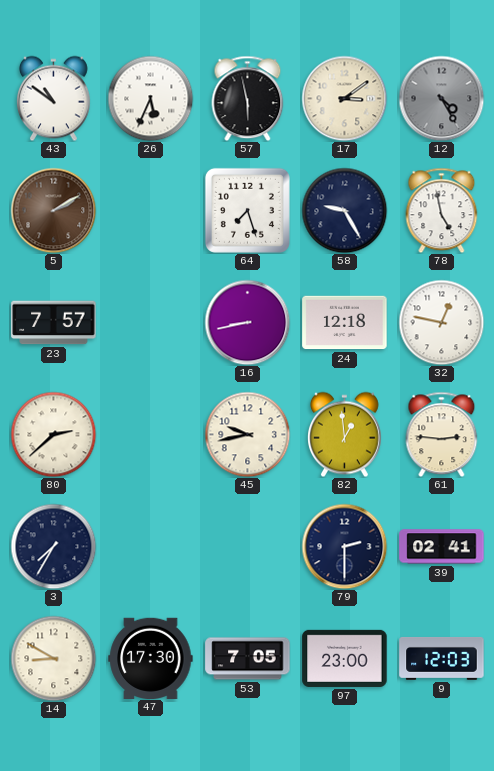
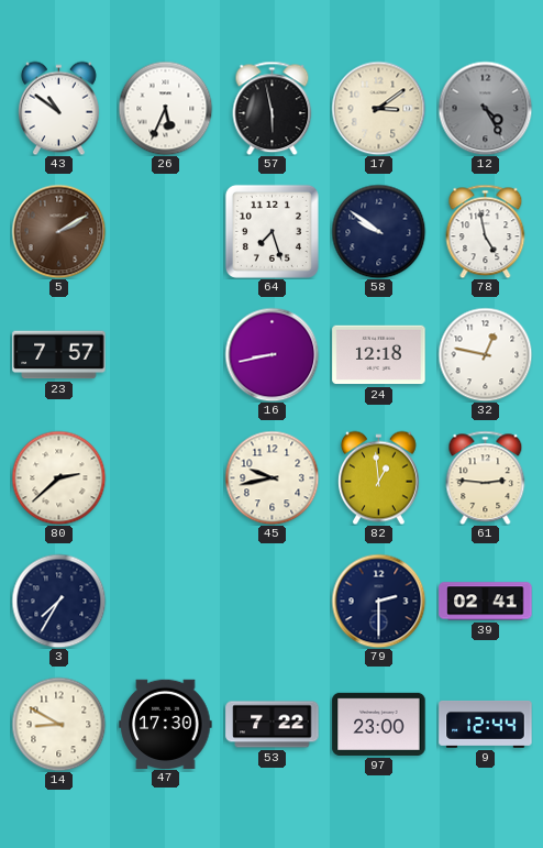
58: 9:25 -> 9:51
53: 7:05 -> 7:22
9: 12:03 -> 12:44
